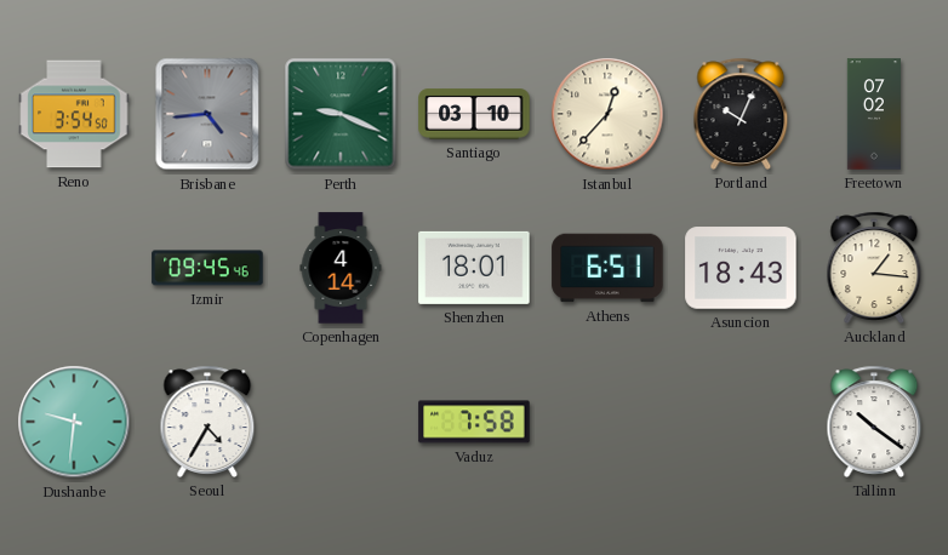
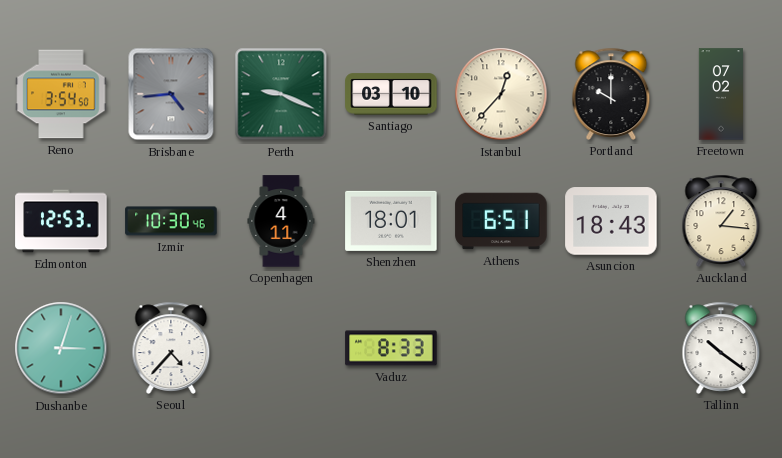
Portland: 10:04 -> 10:00
Edmonton: none -> 12:53
Izmir: 09:45 -> 10:30
Copenhagen: 4:14 -> 4:11
Dushanbe: 9:31 -> 3:03
Seoul: 4:35 -> 4:37
Vaduz: 7:58 -> 8:33
